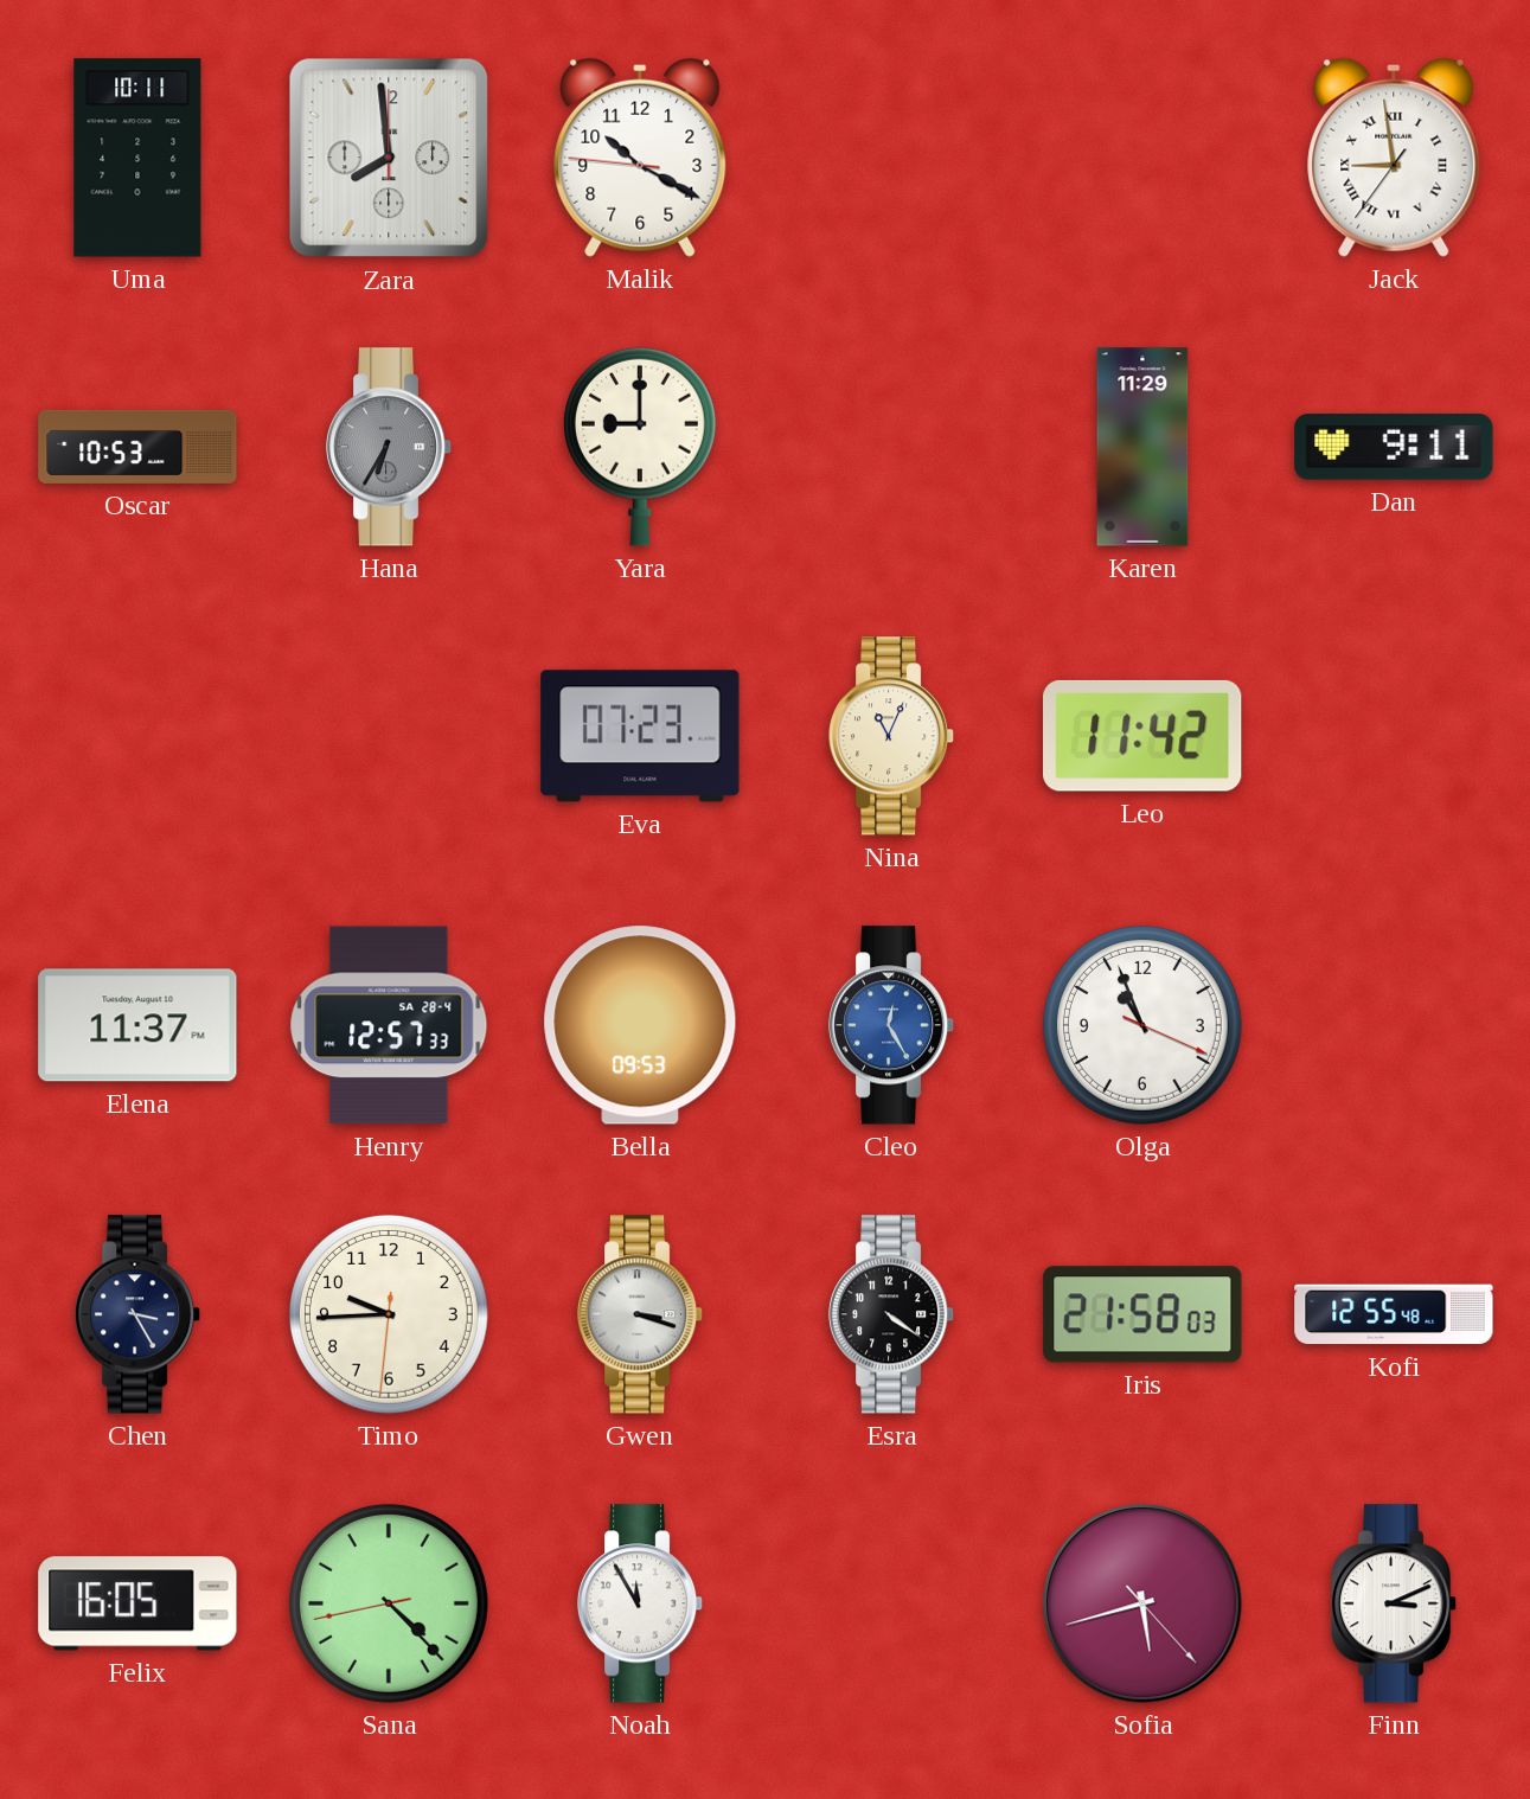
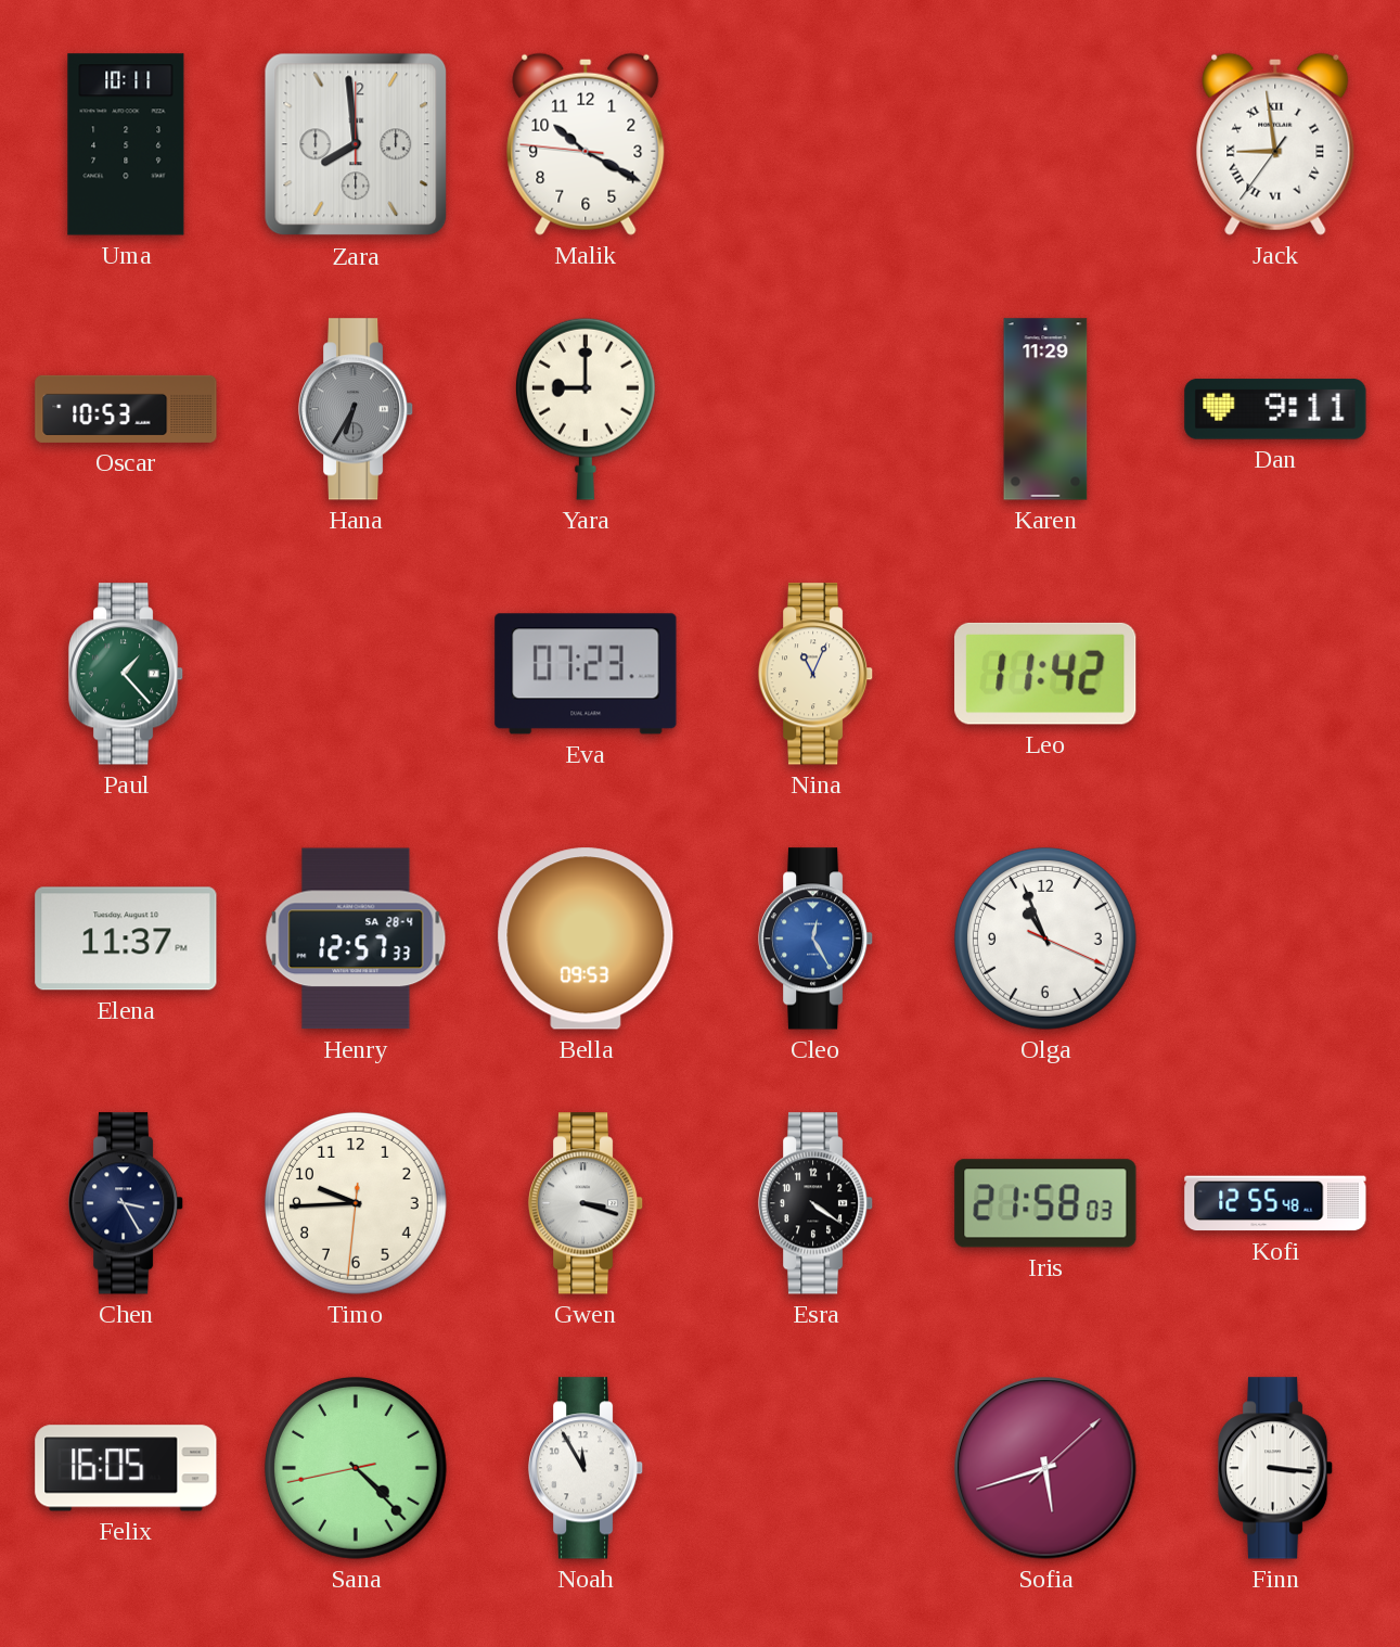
Paul: none -> 1:23
Sofia: 5:42:23 -> 5:42:08
Finn: 3:11 -> 3:16
